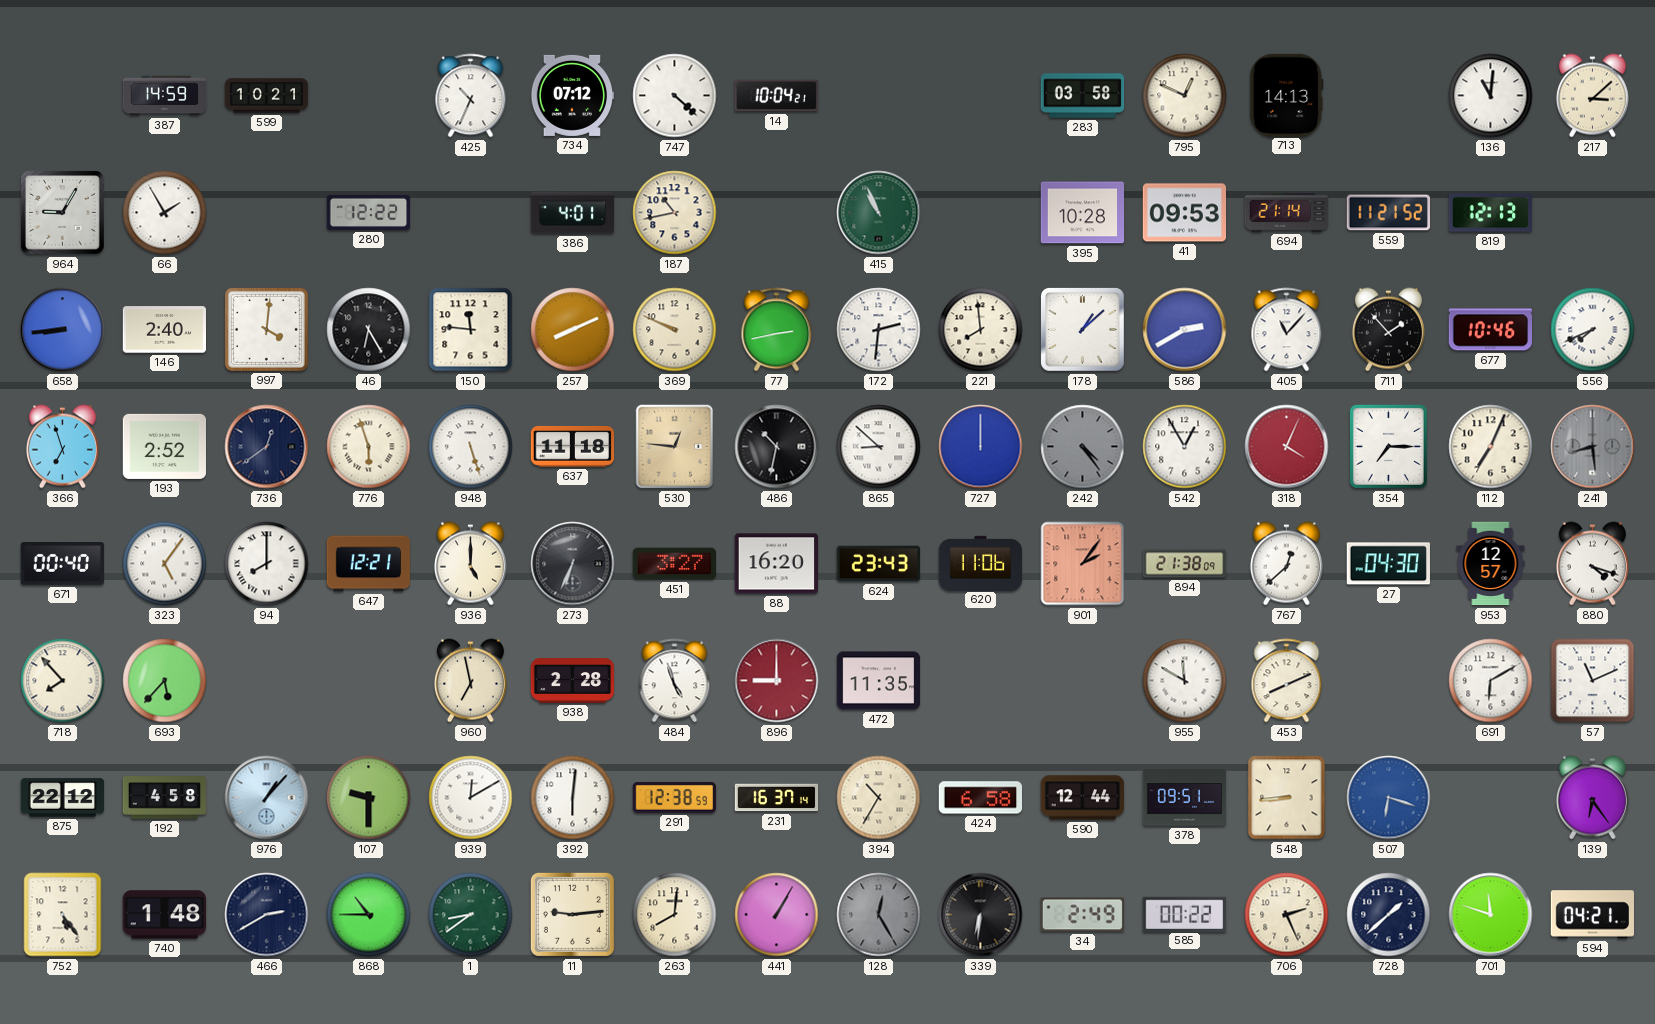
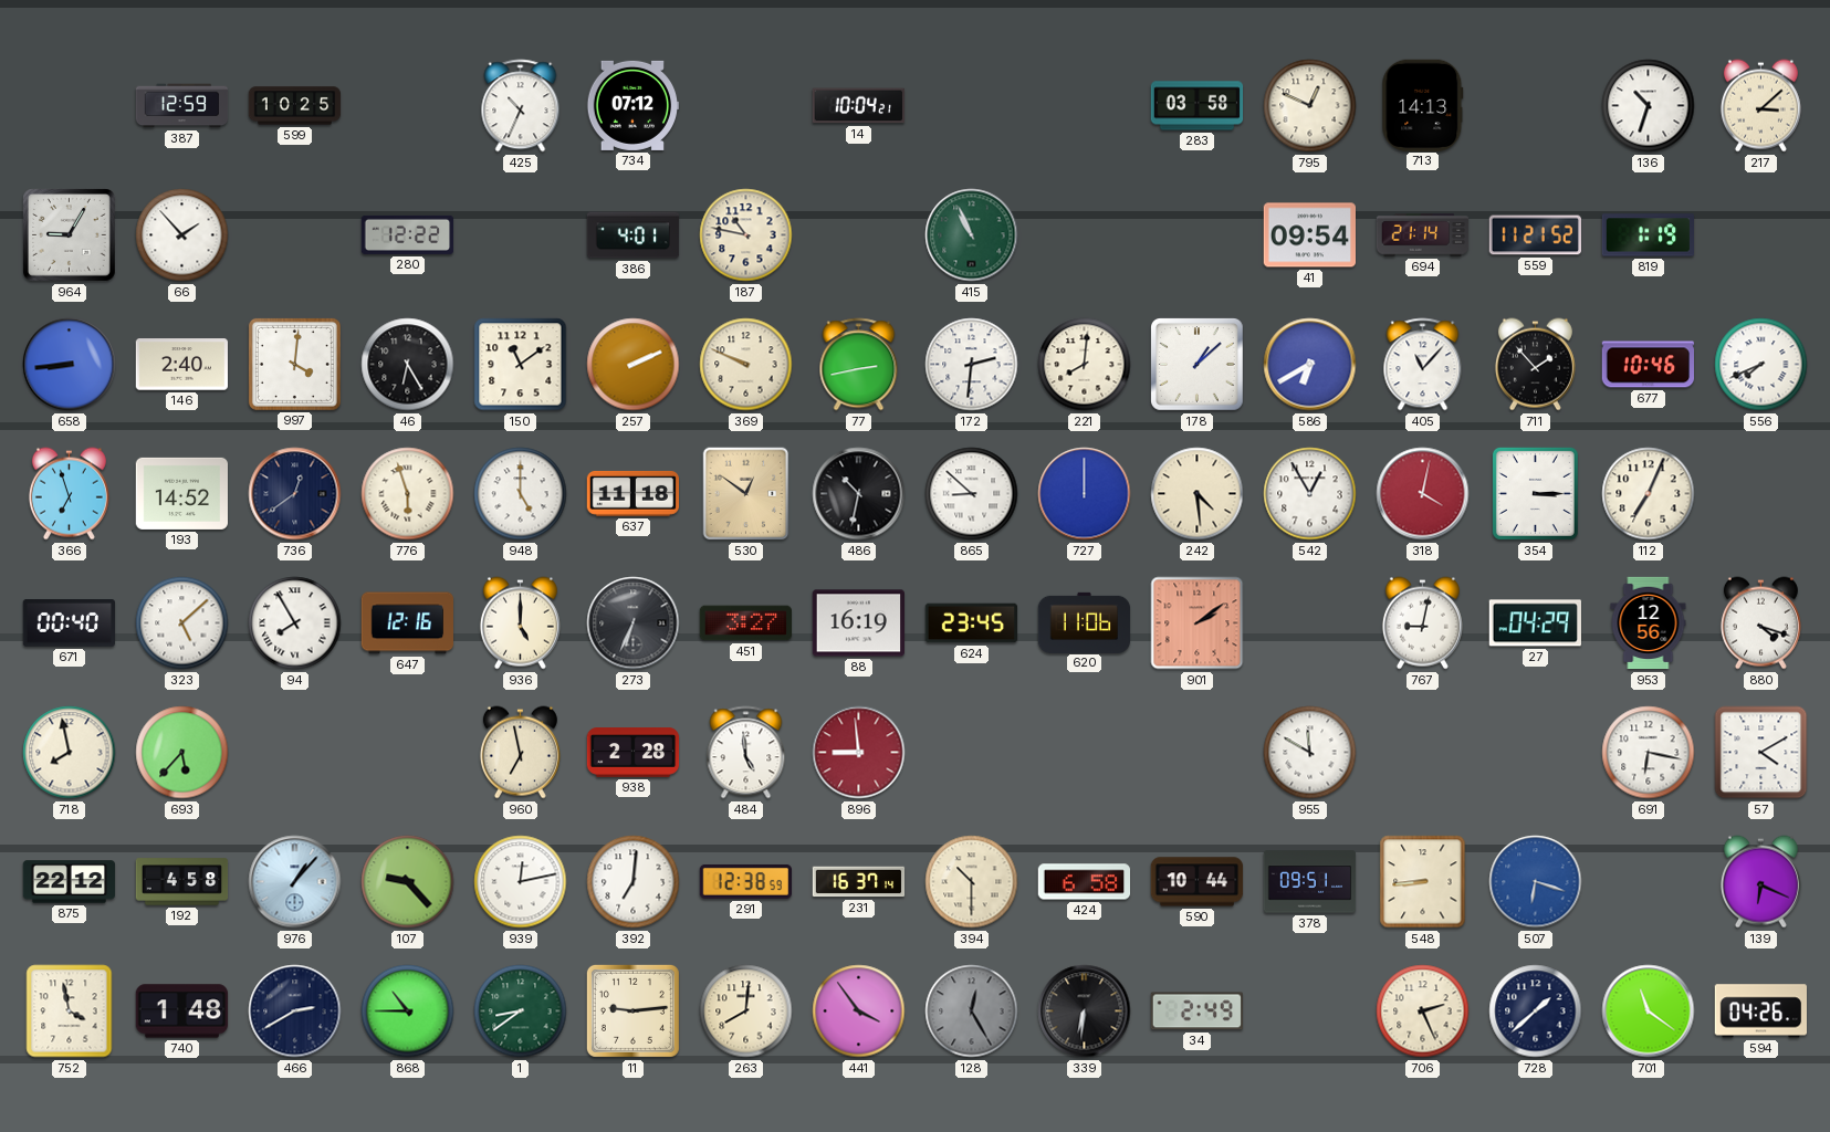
387: 14:59 -> 12:59
599: 10:21 -> 10:25
747: 4:22 -> none
136: 11:01 -> 10:33
66: 1:55 -> 1:53
187: 10:43 -> 10:47
395: 10:28 -> none
41: 09:53 -> 09:54
819: 12:13 -> 1:19
150: 11:46 -> 11:09
257: 8:11 -> 2:11
221: 7:59 -> 8:01
586: 2:40 -> 6:40
193: 2:52 -> 14:52
948: 5:27 -> 5:00
530: 12:46 -> 12:51
242: 4:24 -> 4:29
242 dial: grey -> cream
318: 4:04 -> 4:02
354: 7:15 -> 3:15
241: 8:29 -> none
323: 5:06 -> 5:08
94: 8:00 -> 7:55
647: 12:21 -> 12:16
88: 16:20 -> 16:19
624: 23:43 -> 23:45
901: 2:06 -> 2:09
894: 21:38 -> none
767: 12:38 -> 9:02
27: 04:30 -> 04:29
953: 12:57 -> 12:56
718: 7:53 -> 7:58
484: 4:57 -> 4:59
896: 9:00 -> 8:59
472: 11:35 -> none
453: 8:11 -> none
691: 6:10 -> 6:17
57: 11:11 -> 4:10
107: 9:30 -> 9:23
939: 12:10 -> 12:13
392: 6:01 -> 7:01
394: 10:35 -> 10:30
590: 12:44 -> 10:44
139: 6:24 -> 6:19
752: 5:24 -> 3:58
441: 1:05 -> 3:54
585: 00:22 -> none
701: 11:48 -> 11:21
594: 04:21 -> 04:26
